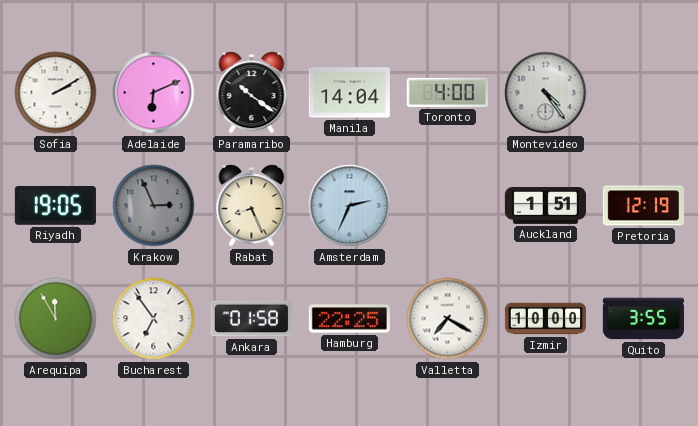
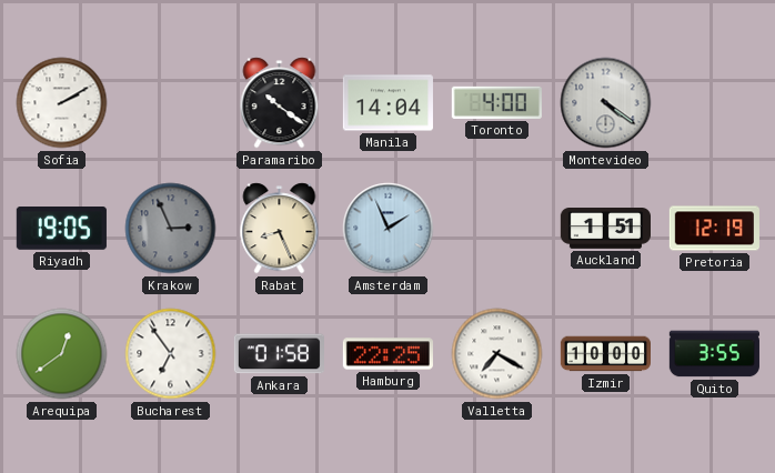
Adelaide: 6:11 -> none
Montevideo: 4:24 -> 4:21
Amsterdam: 2:34 -> 1:56
Arequipa: 11:55 -> 12:39
